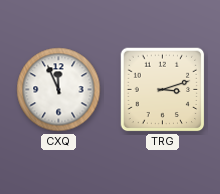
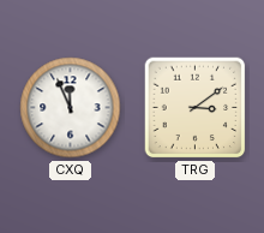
TRG: 3:12 -> 3:09
